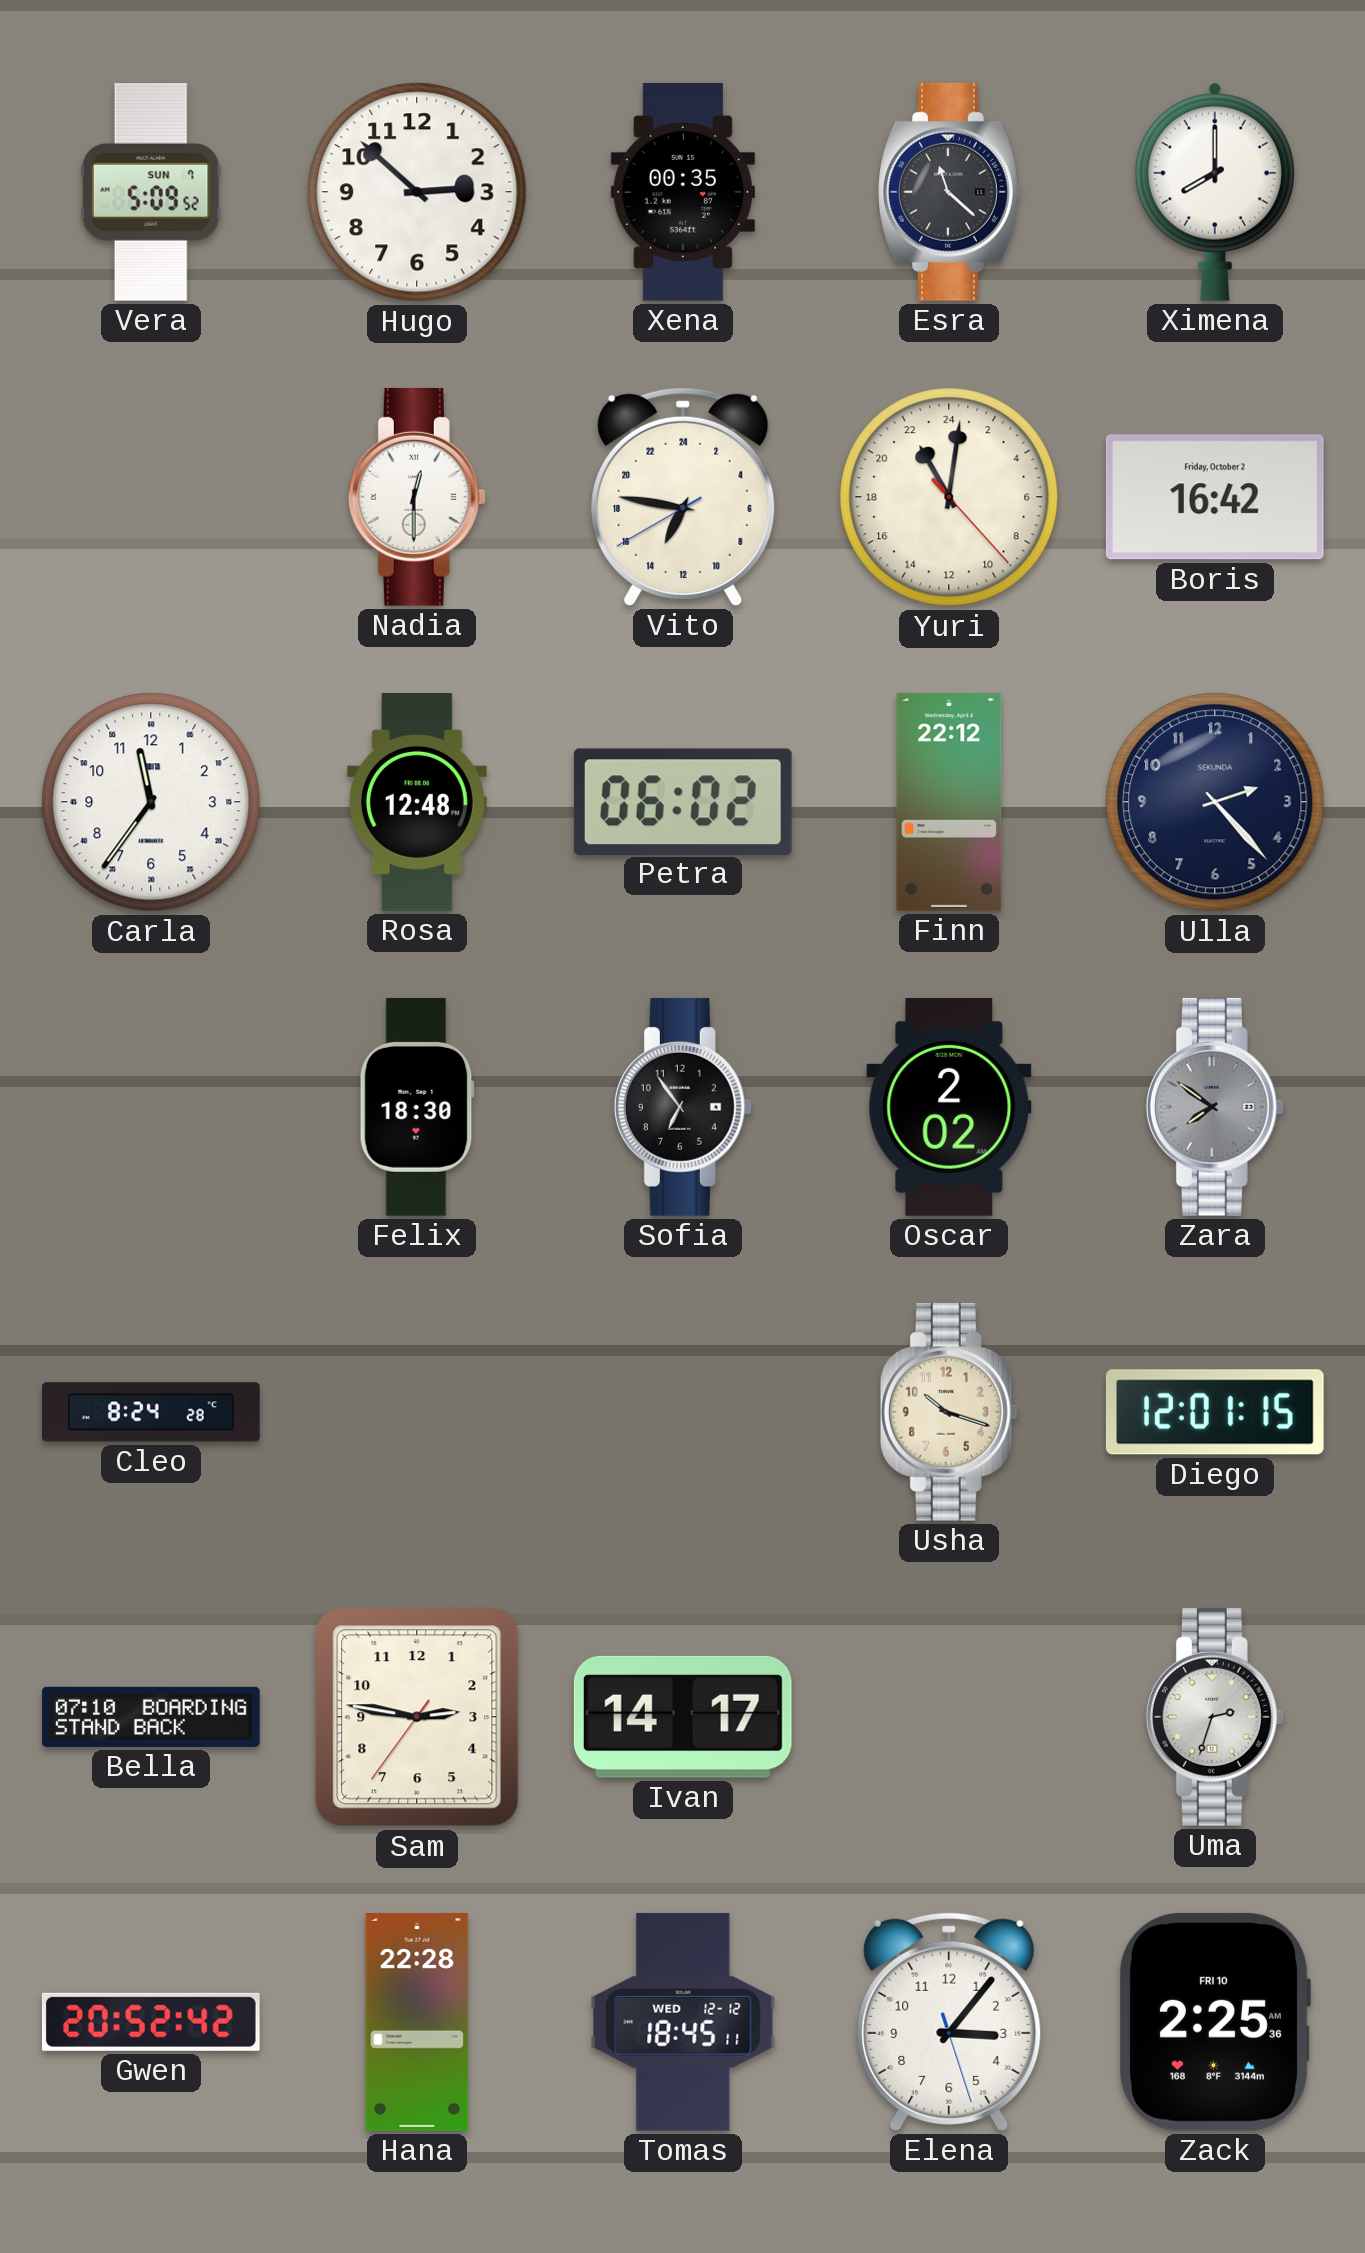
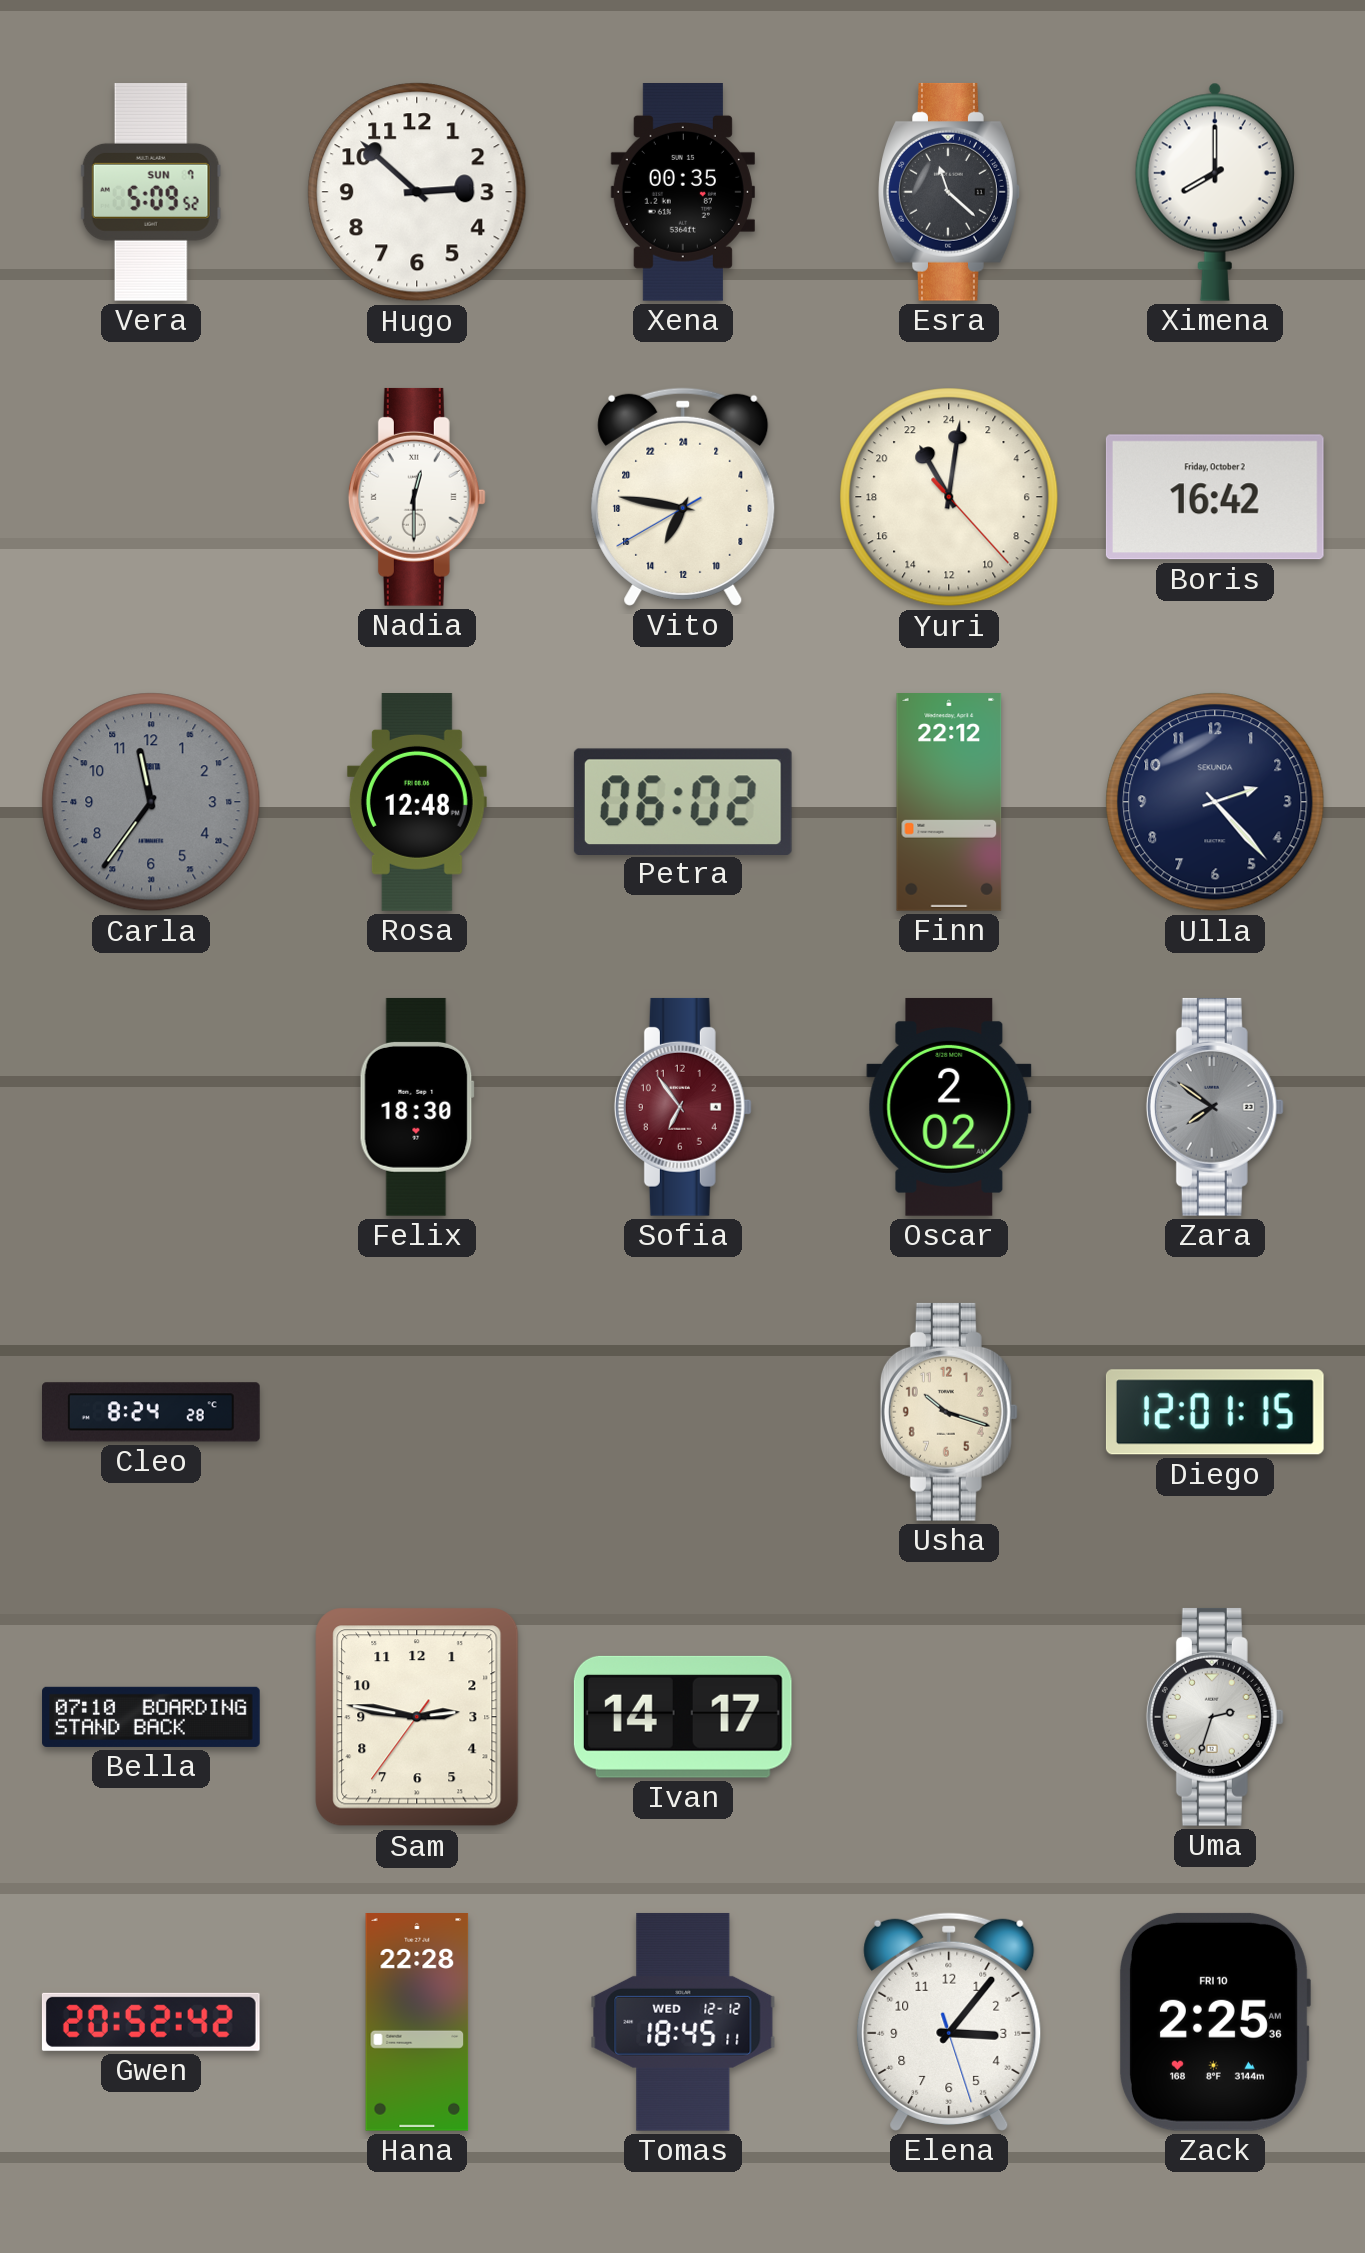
Carla dial: white -> grey
Sofia dial: black -> burgundy
